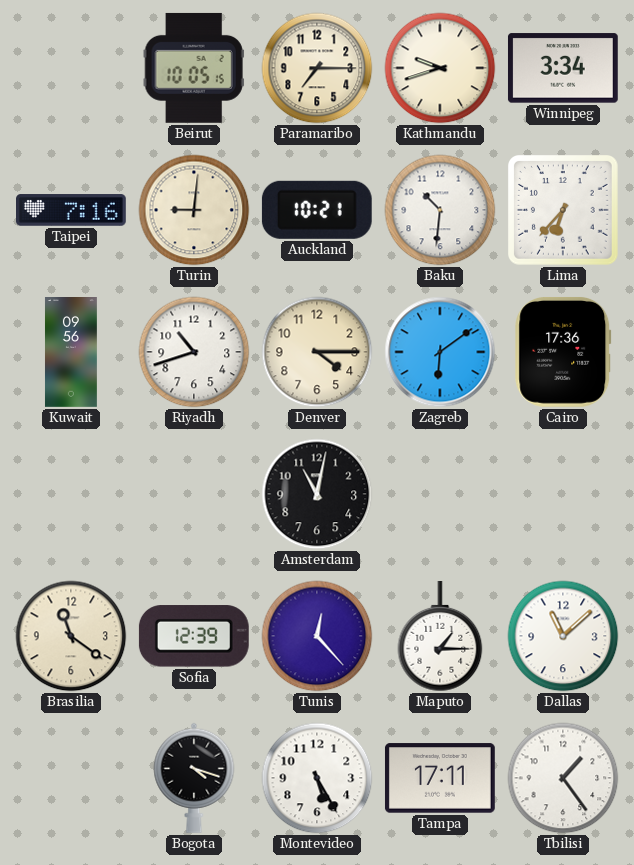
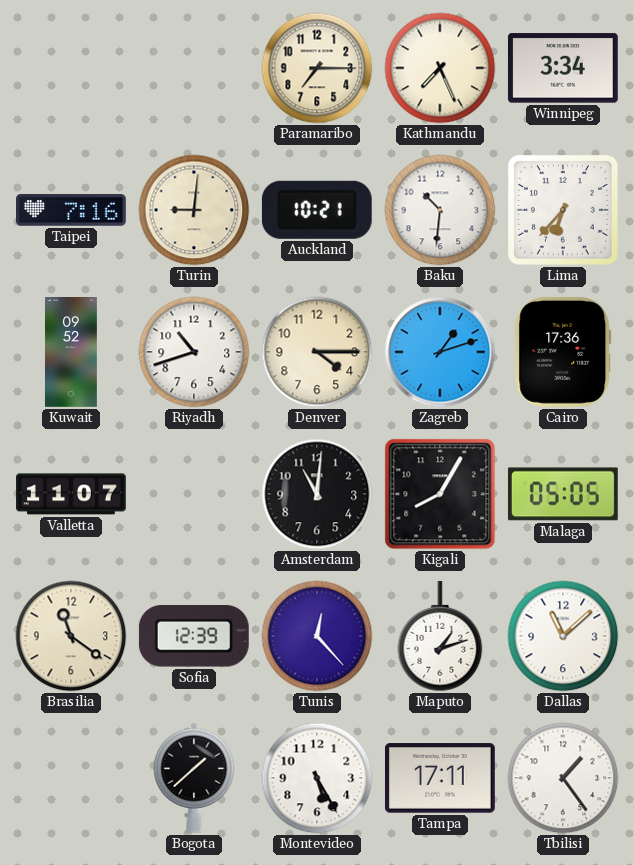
Beirut: 10:05 -> none
Kathmandu: 9:42 -> 7:26
Kuwait: 09:56 -> 09:52
Zagreb: 6:09 -> 1:12
Valletta: none -> 11:07
Amsterdam: 11:02 -> 11:01
Kigali: none -> 8:05
Malaga: none -> 05:05
Maputo: 1:15 -> 1:12
Bogota: 4:18 -> 1:38
